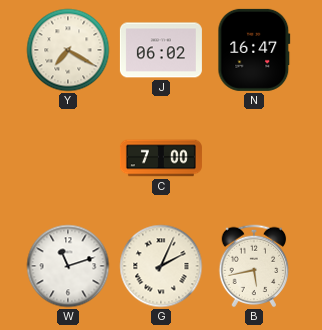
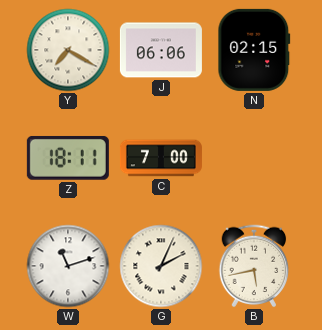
J: 06:02 -> 06:06
N: 16:47 -> 02:15
Z: none -> 18:11
